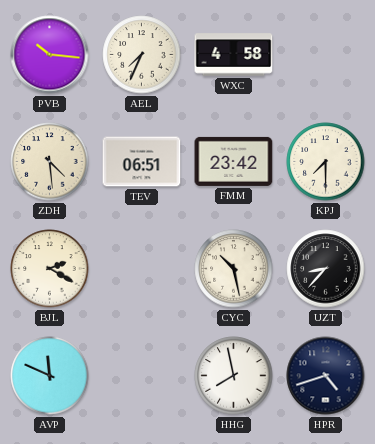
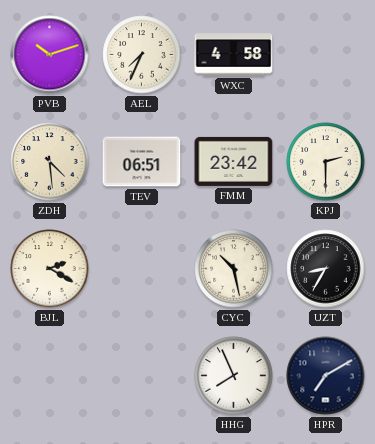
PVB: 10:16 -> 10:12
KPJ: 7:30 -> 2:30
UZT: 8:37 -> 8:35
AVP: 11:49 -> none
HHG: 7:58 -> 7:56
HPR: 4:42 -> 7:10
